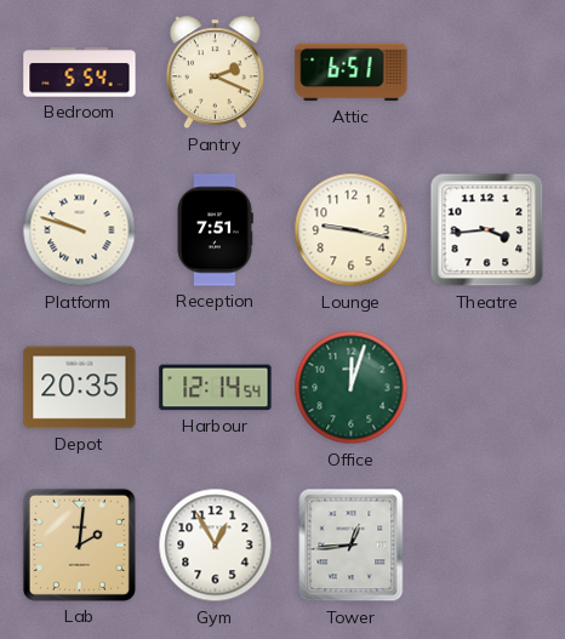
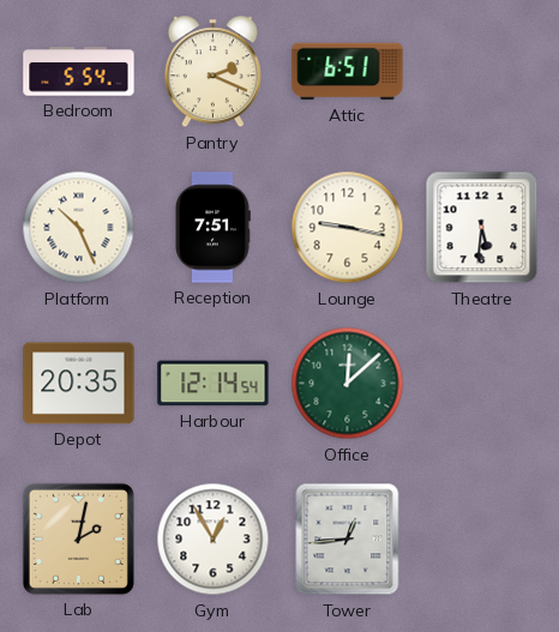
Platform: 9:48 -> 10:26
Theatre: 3:44 -> 5:31
Office: 12:03 -> 12:08
Lab: 2:01 -> 2:02
